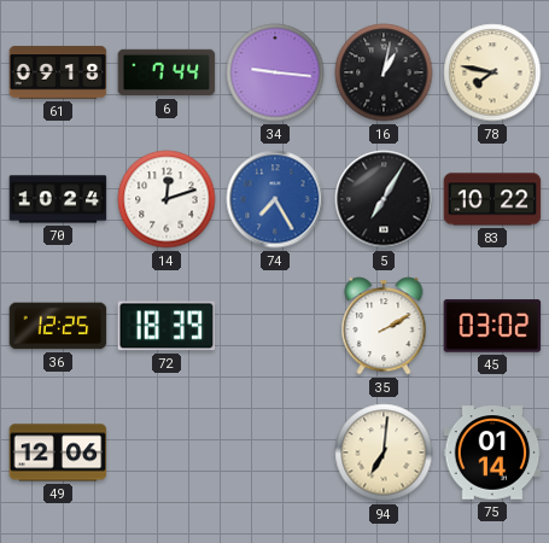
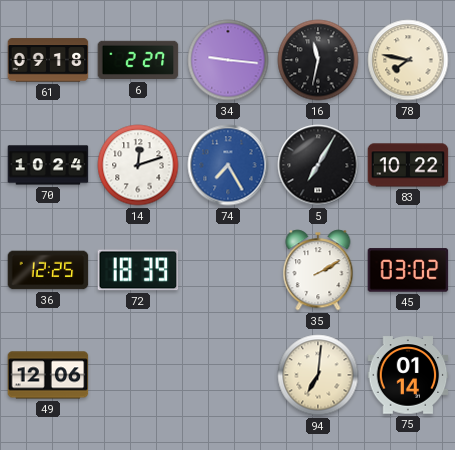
6: 7:44 -> 2:27
16: 1:02 -> 11:32
